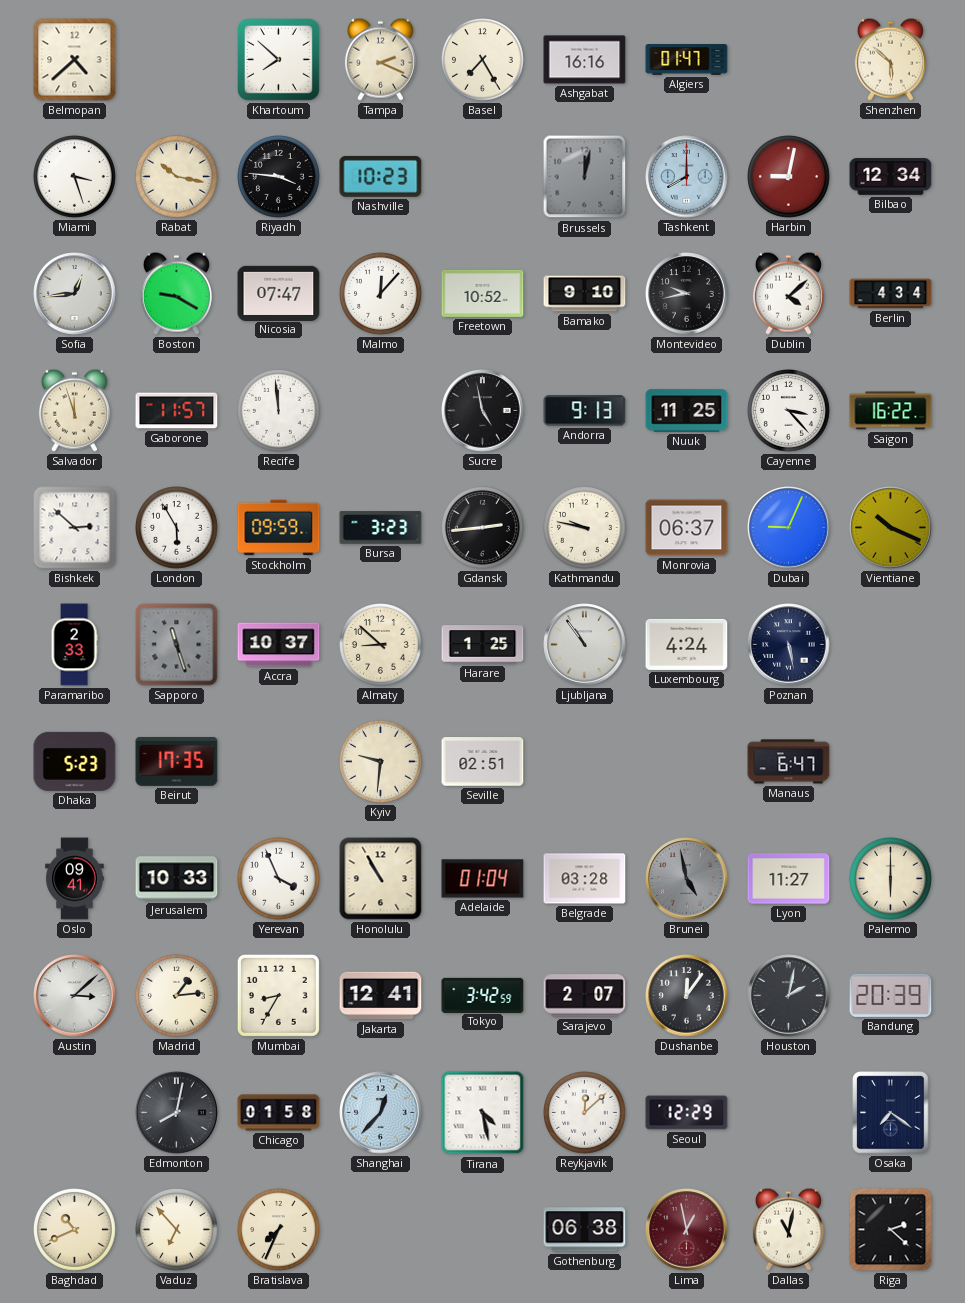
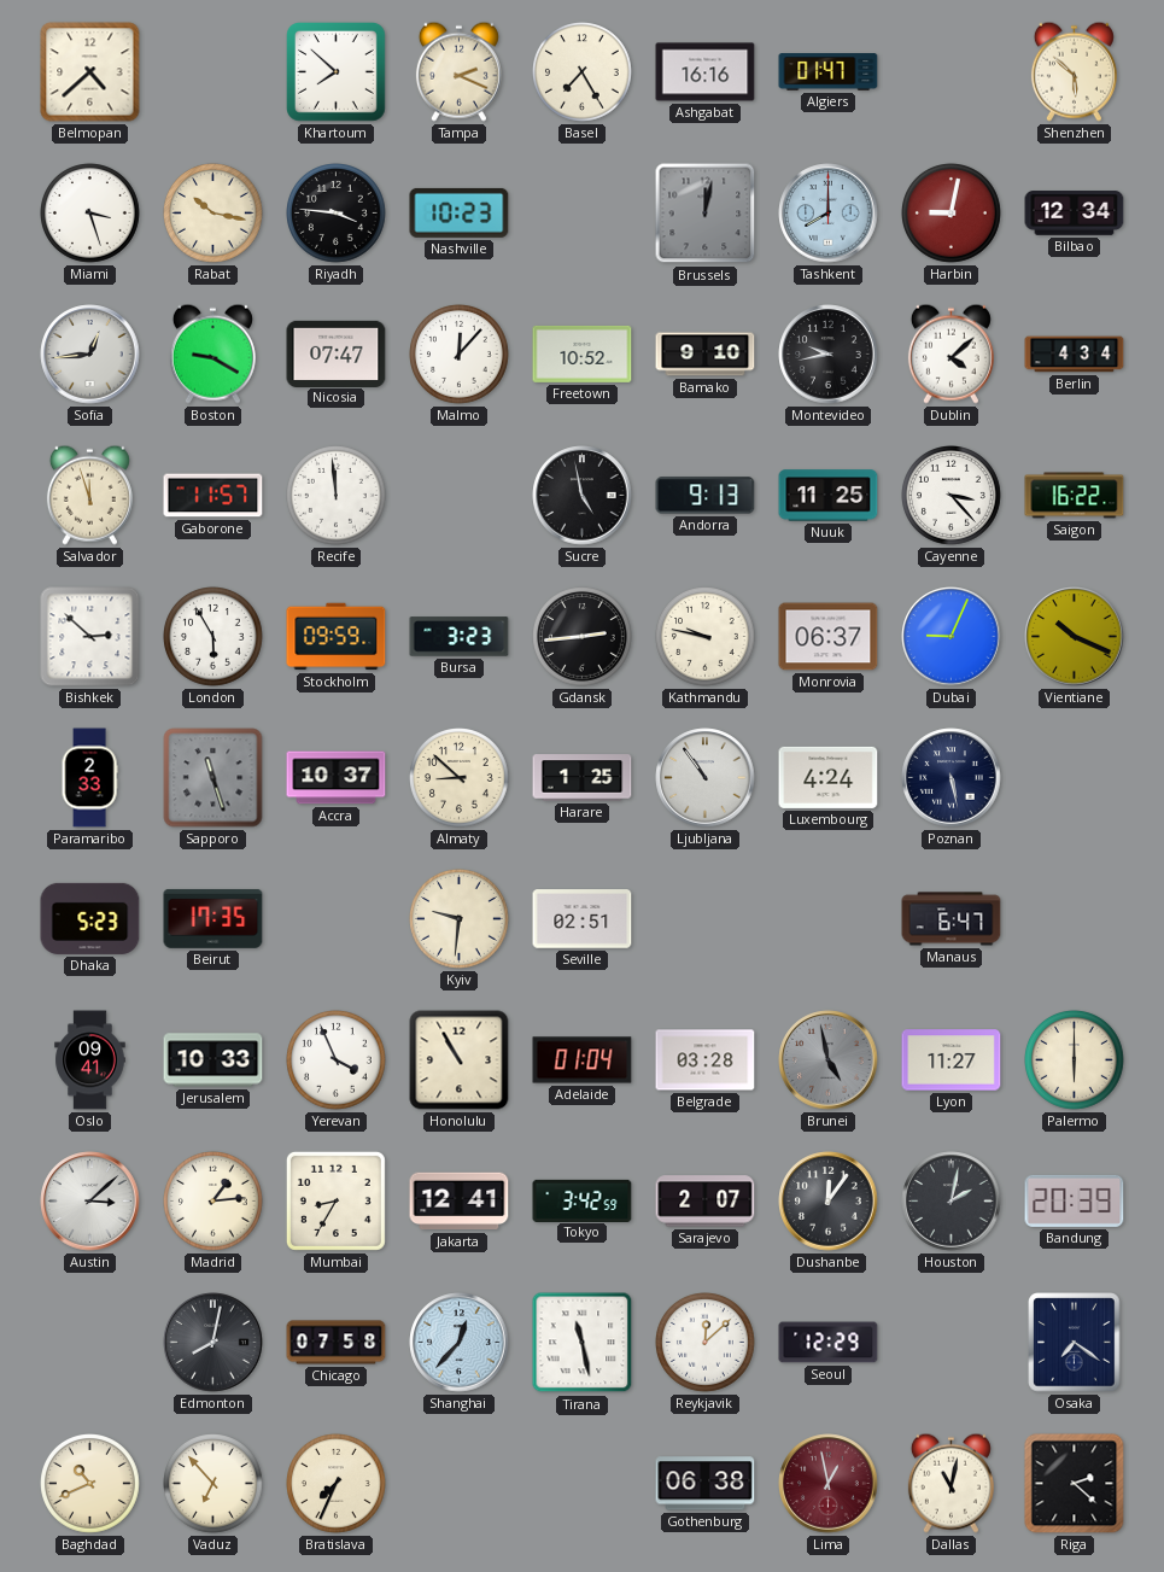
Chicago: 01:58 -> 07:58
Tirana: 4:28 -> 11:28
